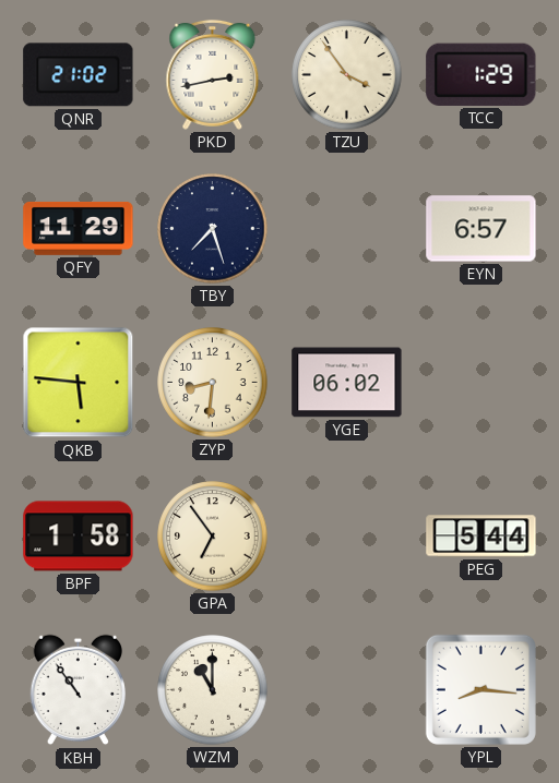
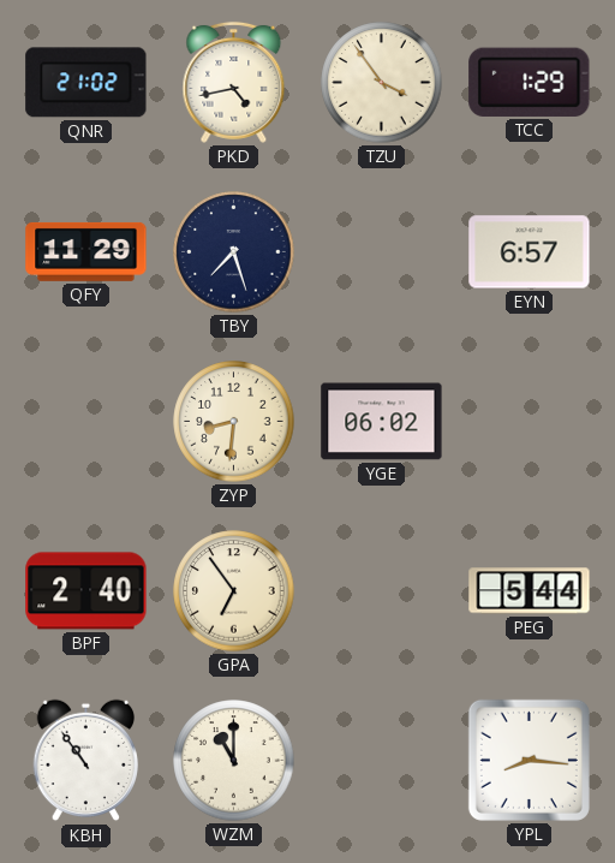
PKD: 2:43 -> 4:43
QKB: 5:46 -> none
BPF: 1:58 -> 2:40
